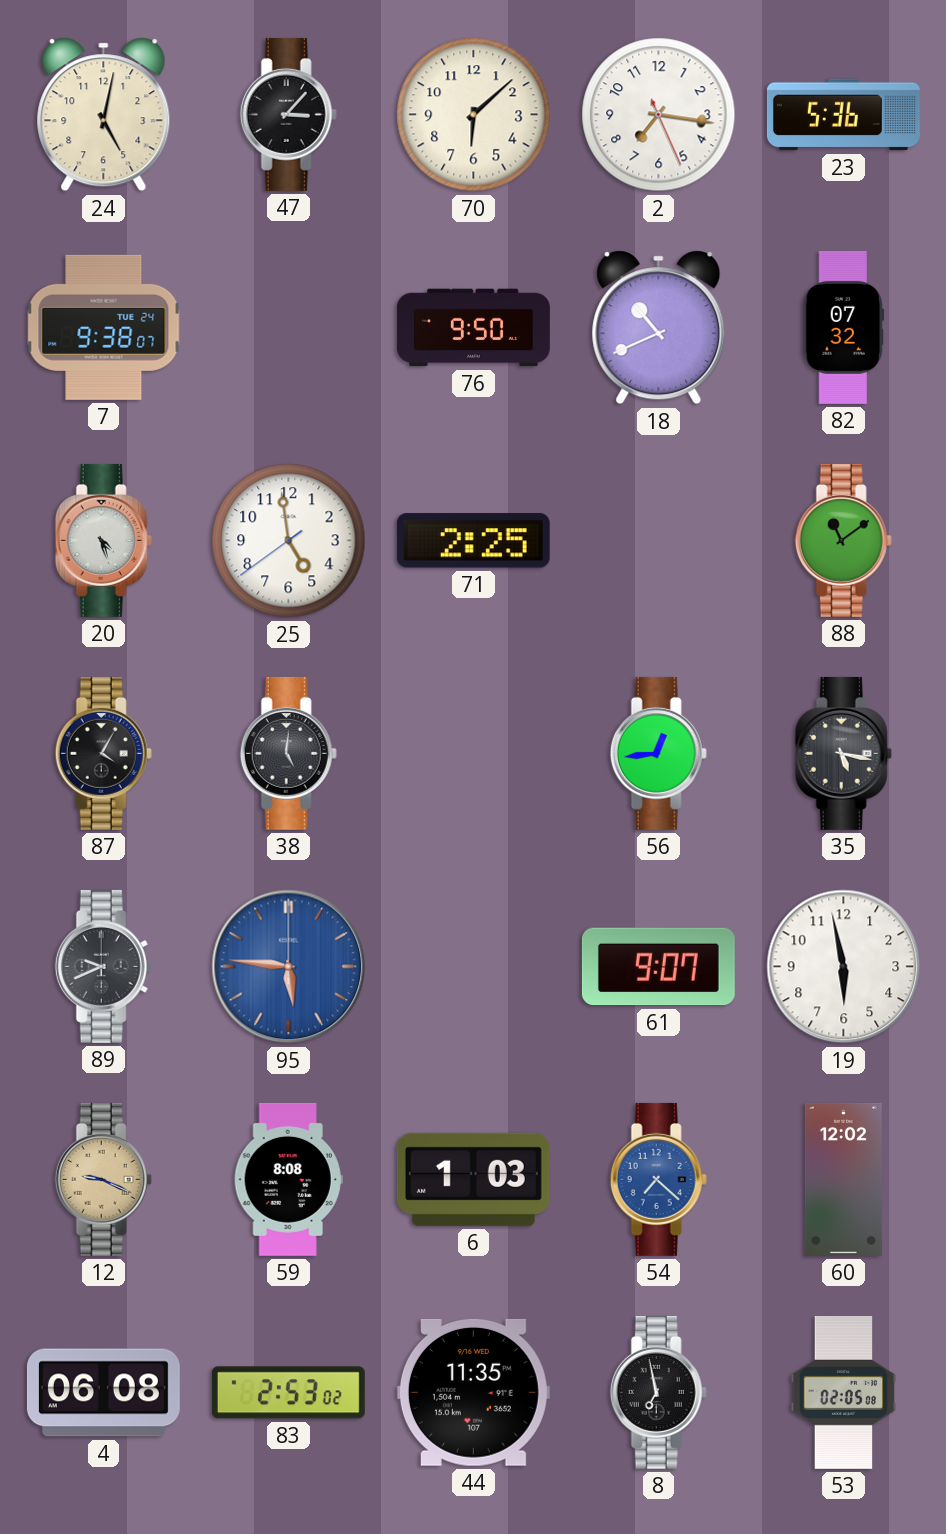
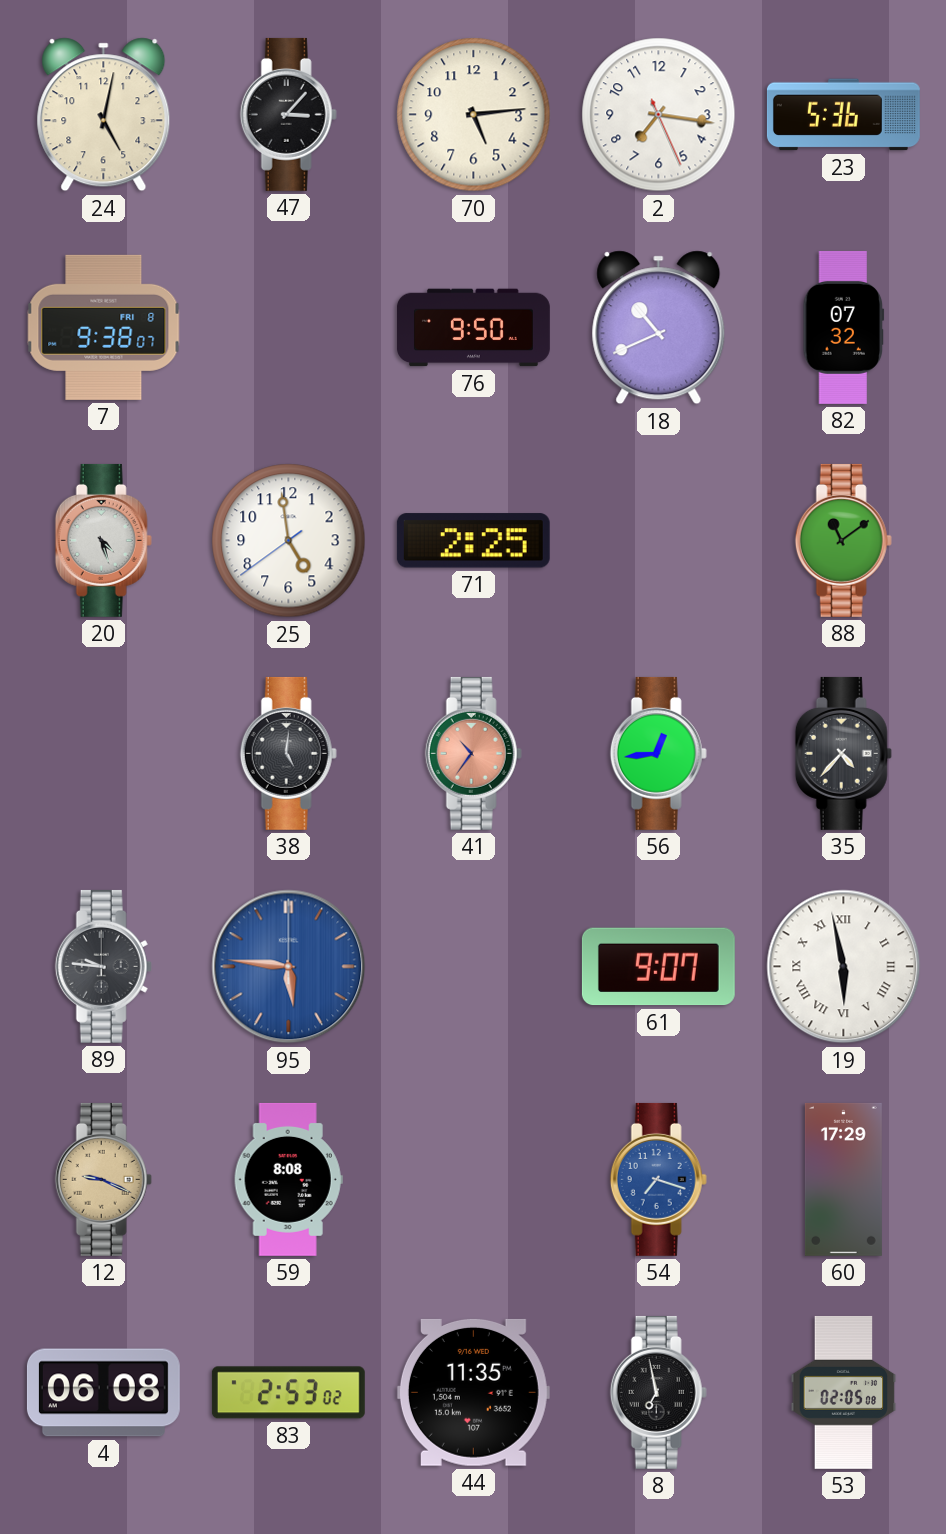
70: 6:08 -> 5:14
7 date: TUE 24 -> FRI 8
87: 4:05 -> none
41: none -> 10:36
35: 5:17 -> 4:37
89: 9:41 -> 9:46
19 numerals: Arabic -> Roman
6: 1:03 -> none
54: 7:22 -> 7:18
60: 12:02 -> 17:29
